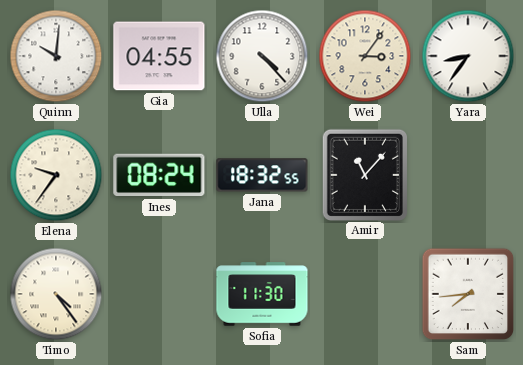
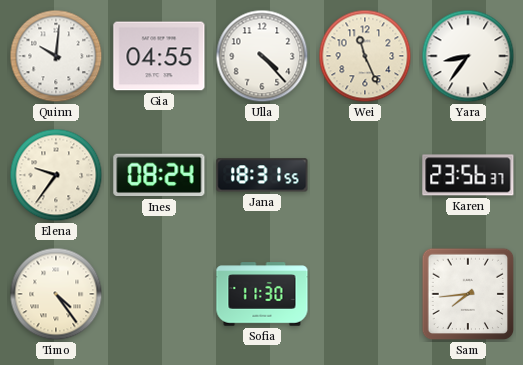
Wei: 3:06 -> 11:26
Jana: 18:32 -> 18:31
Amir: 11:07 -> none
Karen: none -> 23:56
